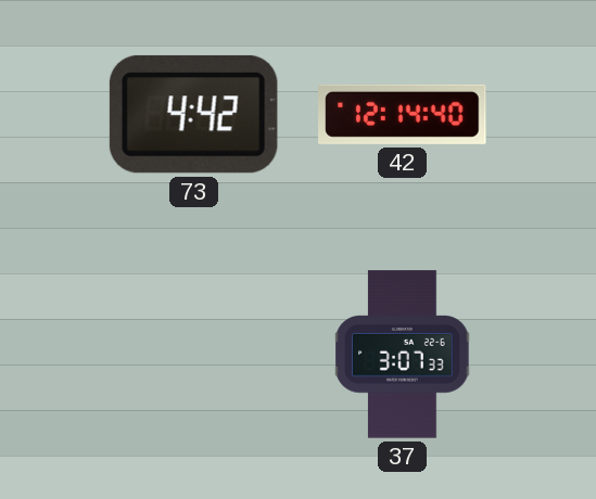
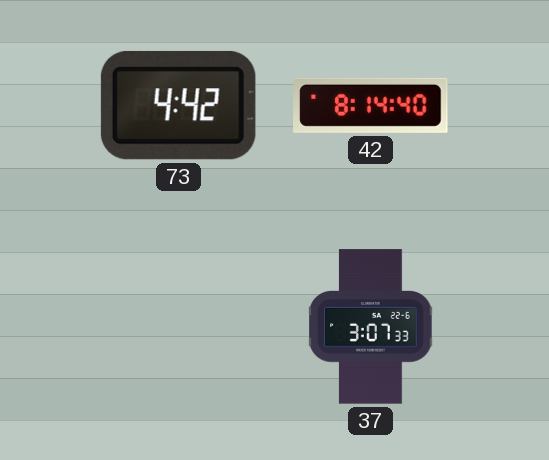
42: 12:14 -> 8:14
